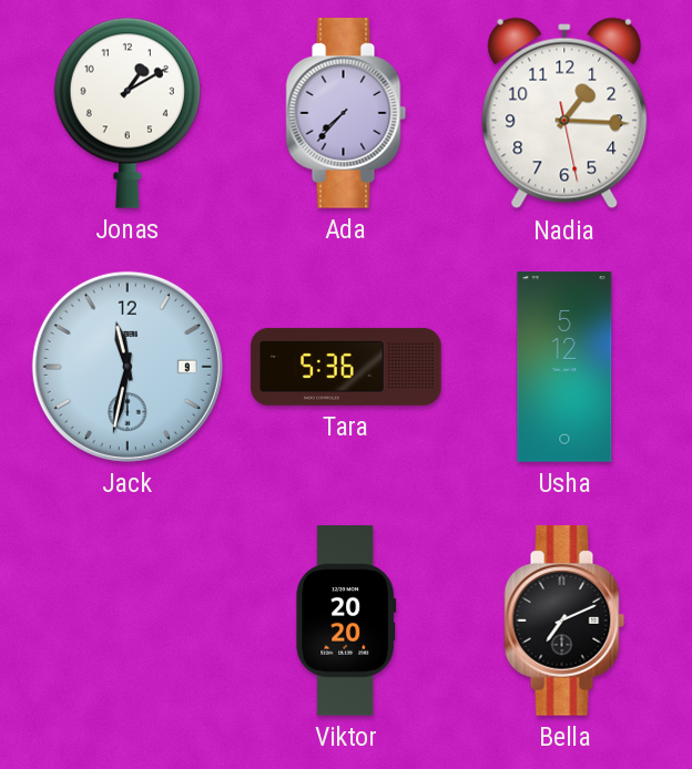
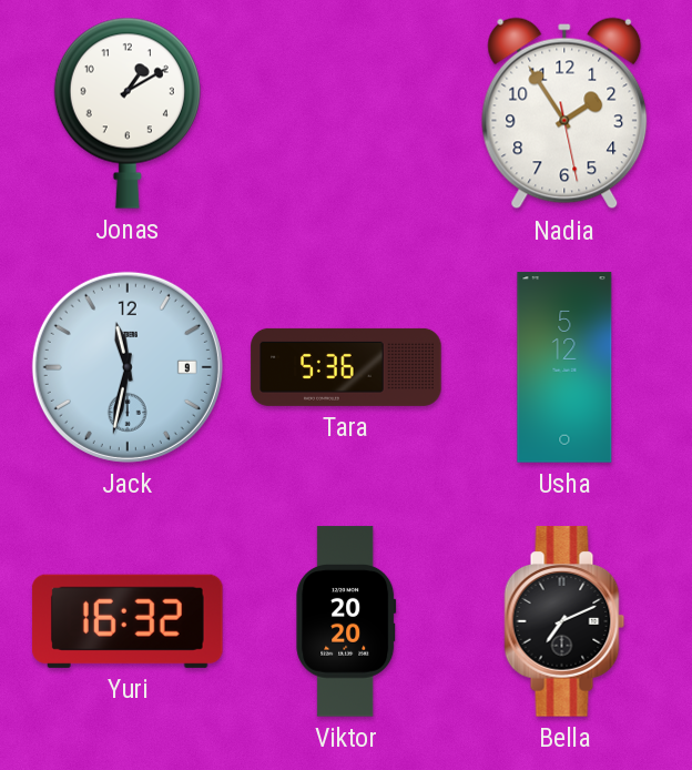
Ada: 7:37 -> none
Nadia: 1:15 -> 1:54
Yuri: none -> 16:32
